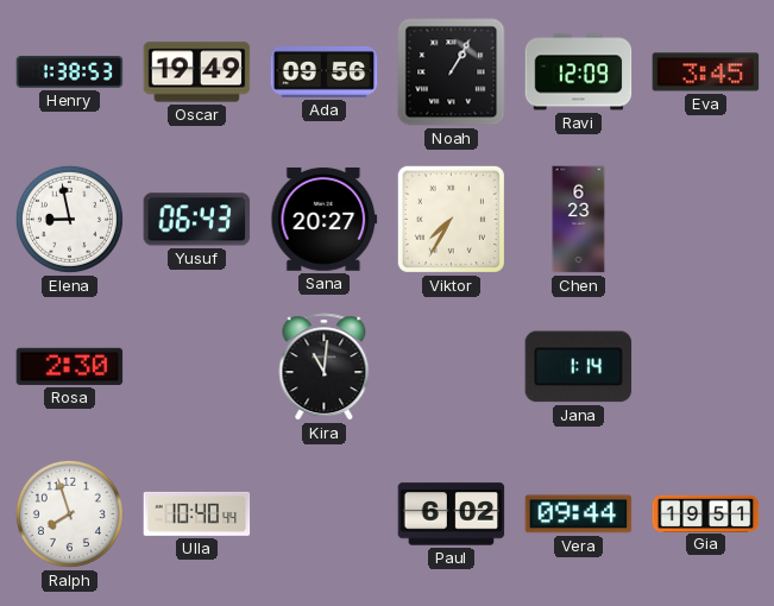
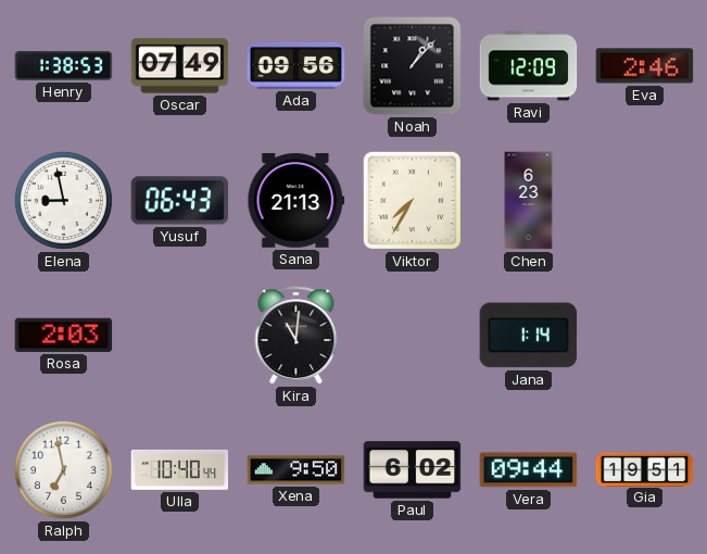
Oscar: 19:49 -> 07:49
Noah: 1:05 -> 1:07
Eva: 3:45 -> 2:46
Sana: 20:27 -> 21:13
Rosa: 2:30 -> 2:03
Ralph: 7:57 -> 6:58
Xena: none -> 9:50
